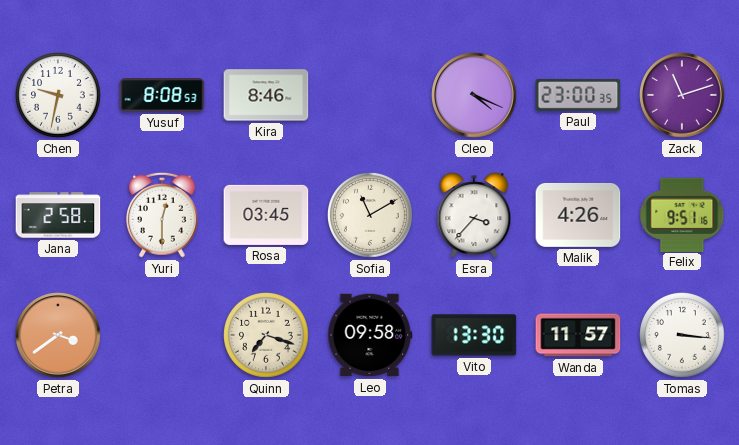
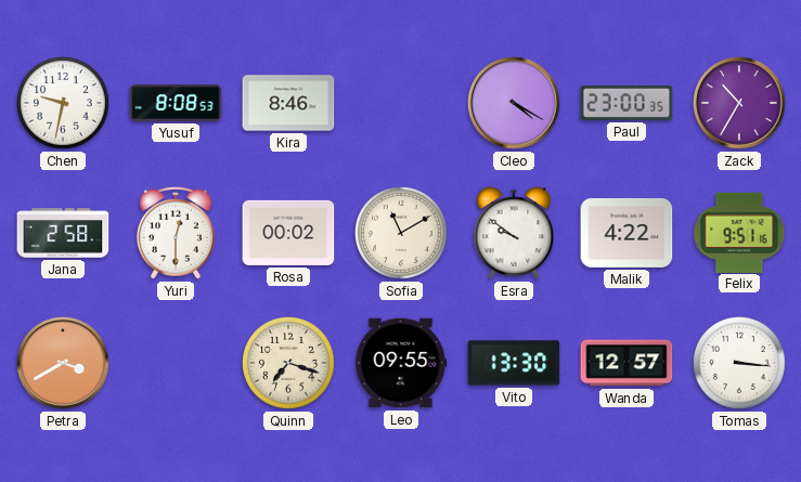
Cleo: 4:19 -> 4:20
Zack: 11:12 -> 10:35
Rosa: 03:45 -> 00:02
Esra: 3:37 -> 9:51
Malik: 4:26 -> 4:22
Petra: 3:39 -> 3:40
Leo: 09:58 -> 09:55
Wanda: 11:57 -> 12:57
